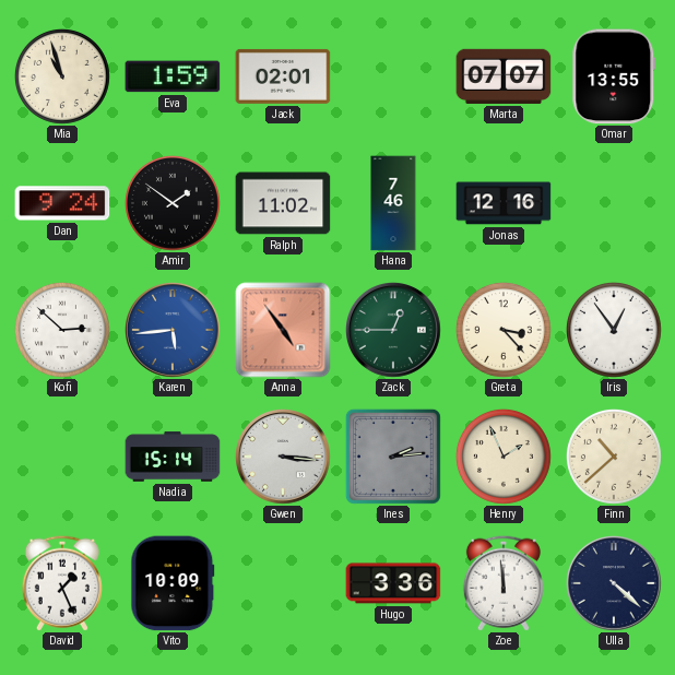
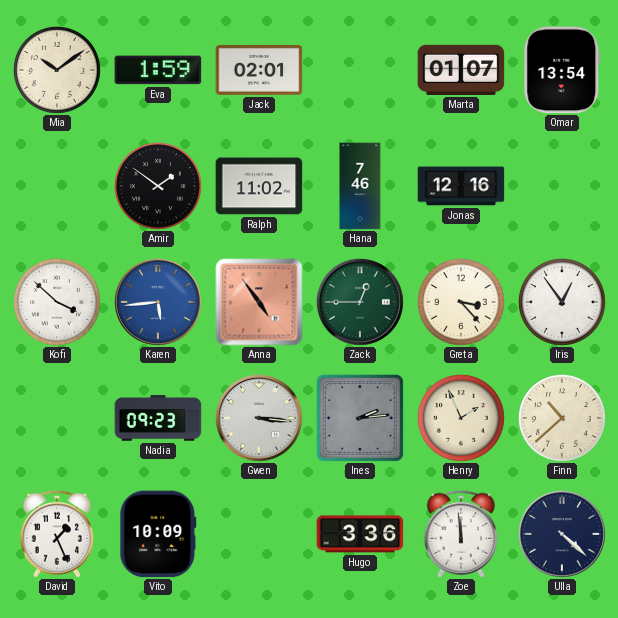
Mia: 10:57 -> 10:09
Marta: 07:07 -> 01:07
Omar: 13:55 -> 13:54
Dan: 9:24 -> none
Kofi: 2:52 -> 3:52
Nadia: 15:14 -> 09:23
